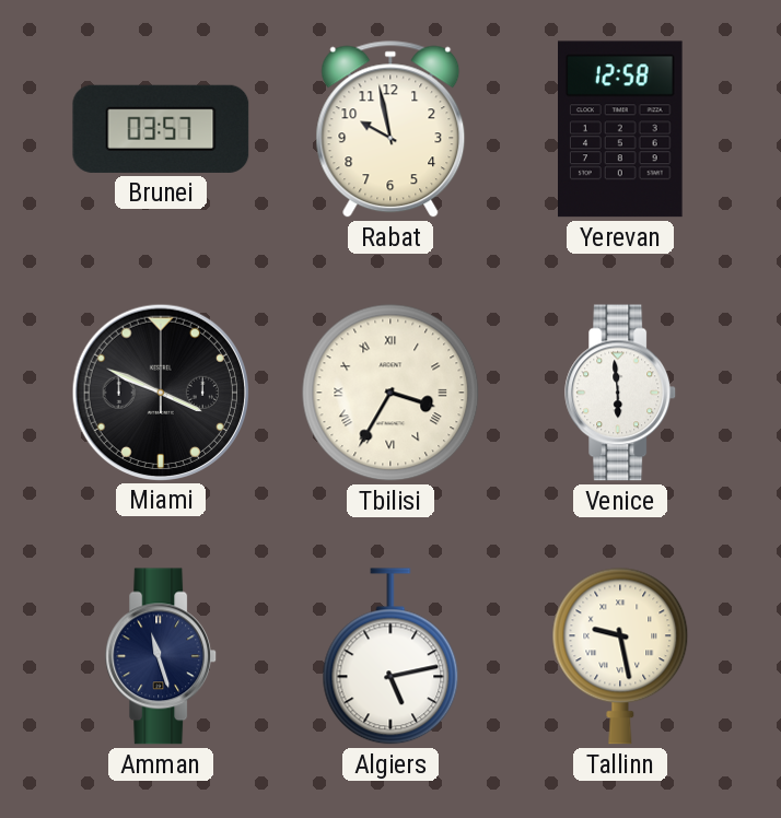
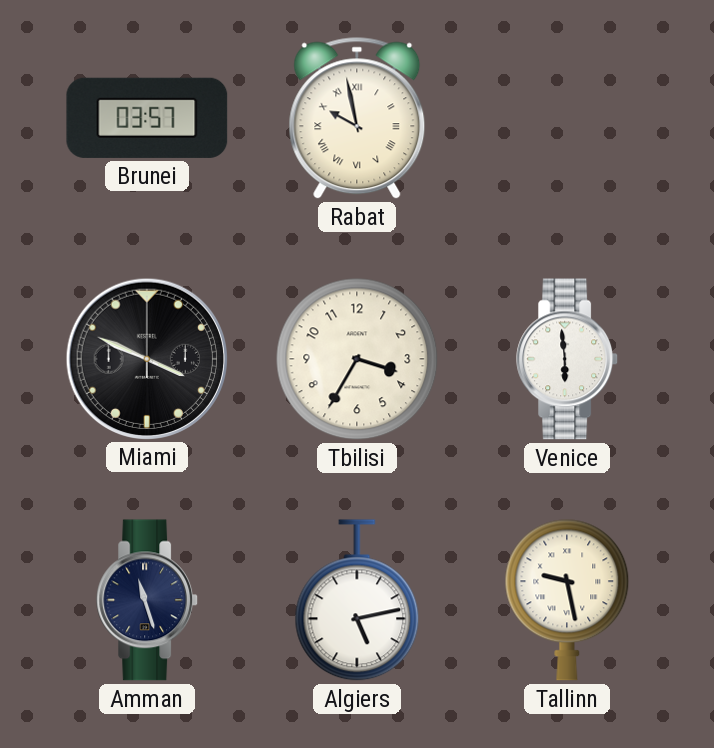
Rabat numerals: Arabic -> Roman
Yerevan: 12:58 -> none
Tbilisi numerals: Roman -> Arabic
